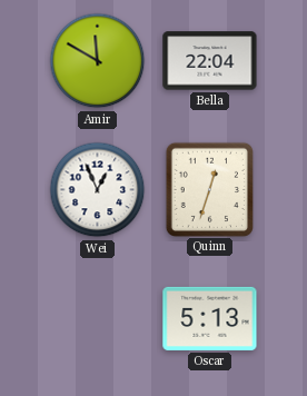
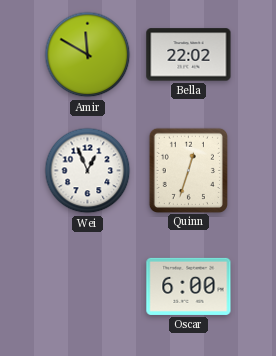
Bella: 22:04 -> 22:02
Oscar: 5:13 -> 6:00
